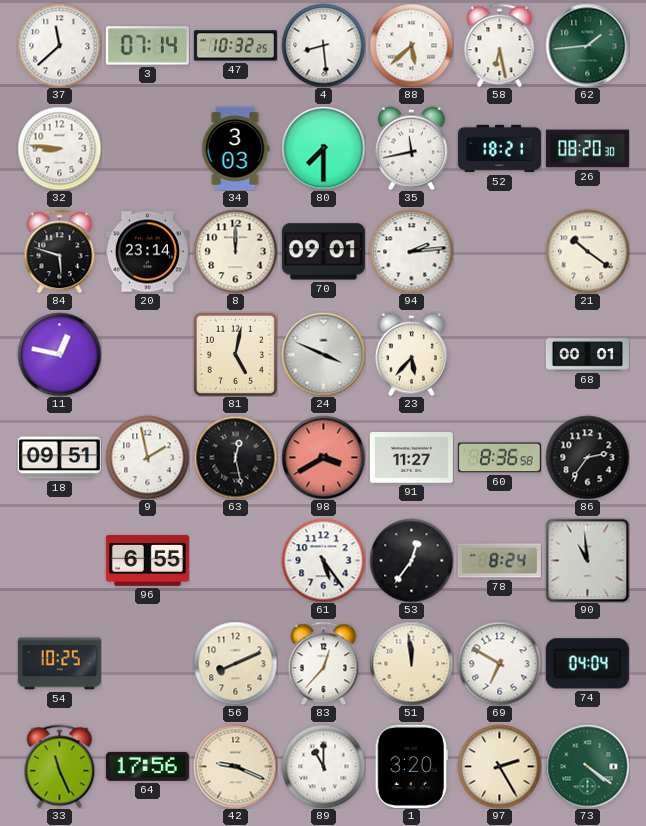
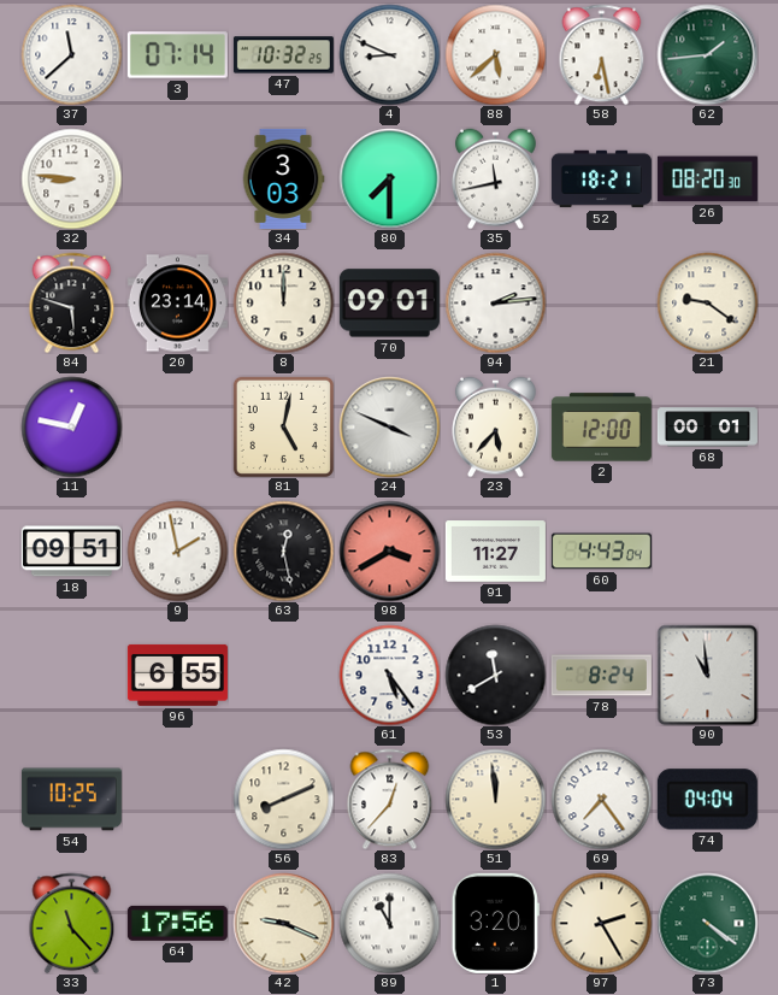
4: 8:29 -> 8:49
21: 10:21 -> 9:21
2: none -> 12:00
60: 8:36 -> 4:43
86: 2:36 -> none
53: 12:36 -> 11:40
69: 6:50 -> 7:24
33: 11:26 -> 11:23
